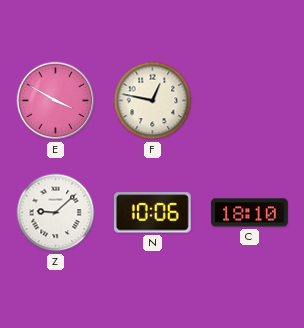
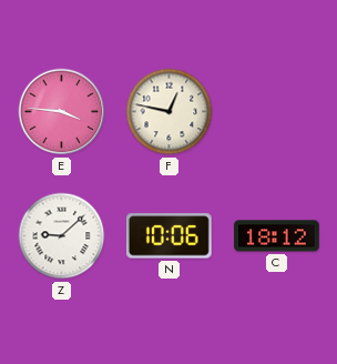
E: 3:50 -> 3:46
C: 18:10 -> 18:12
